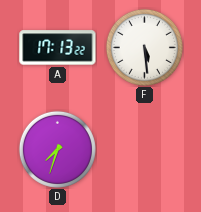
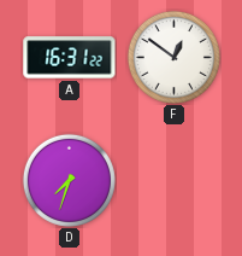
A: 17:13 -> 16:31
F: 5:29 -> 12:51
